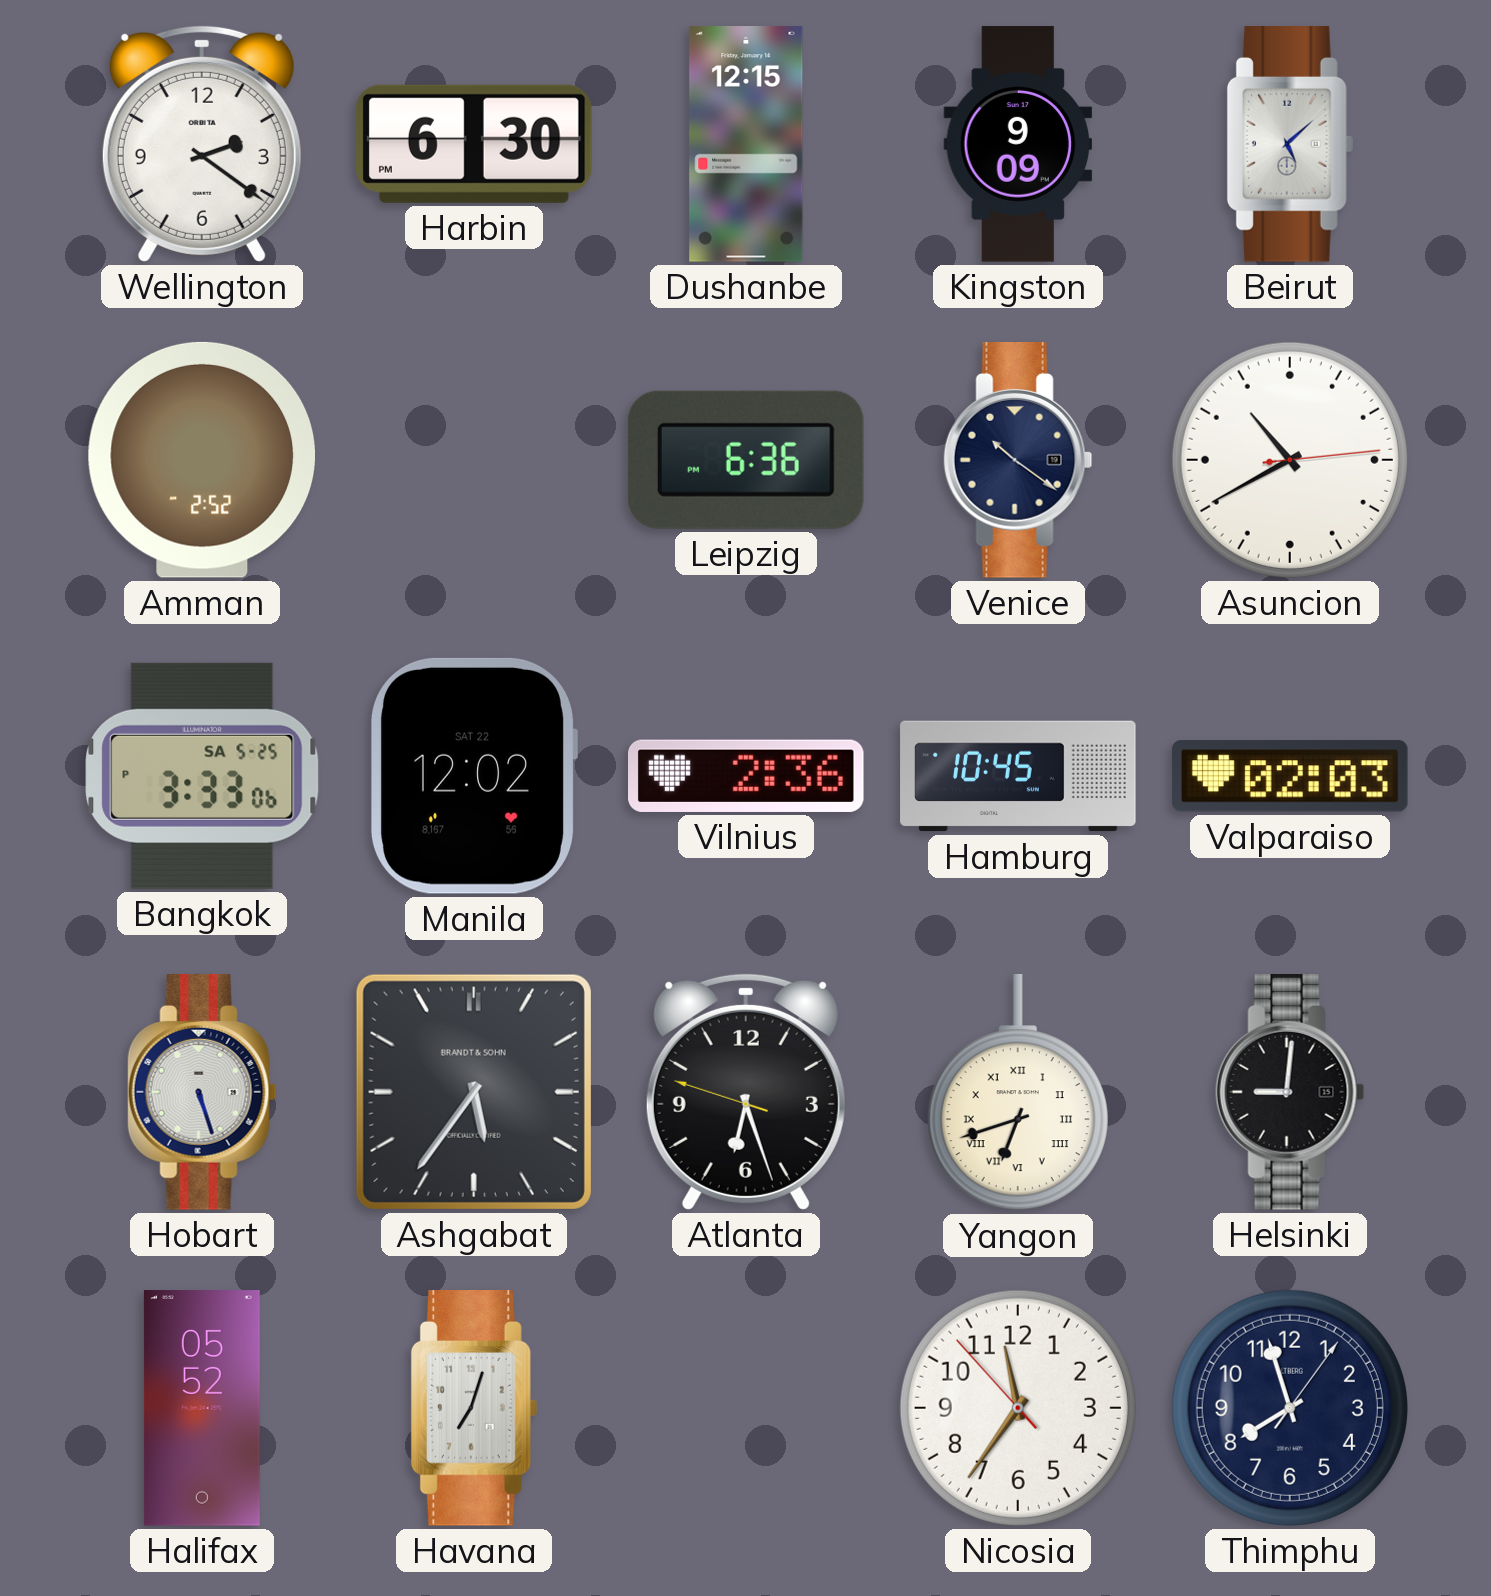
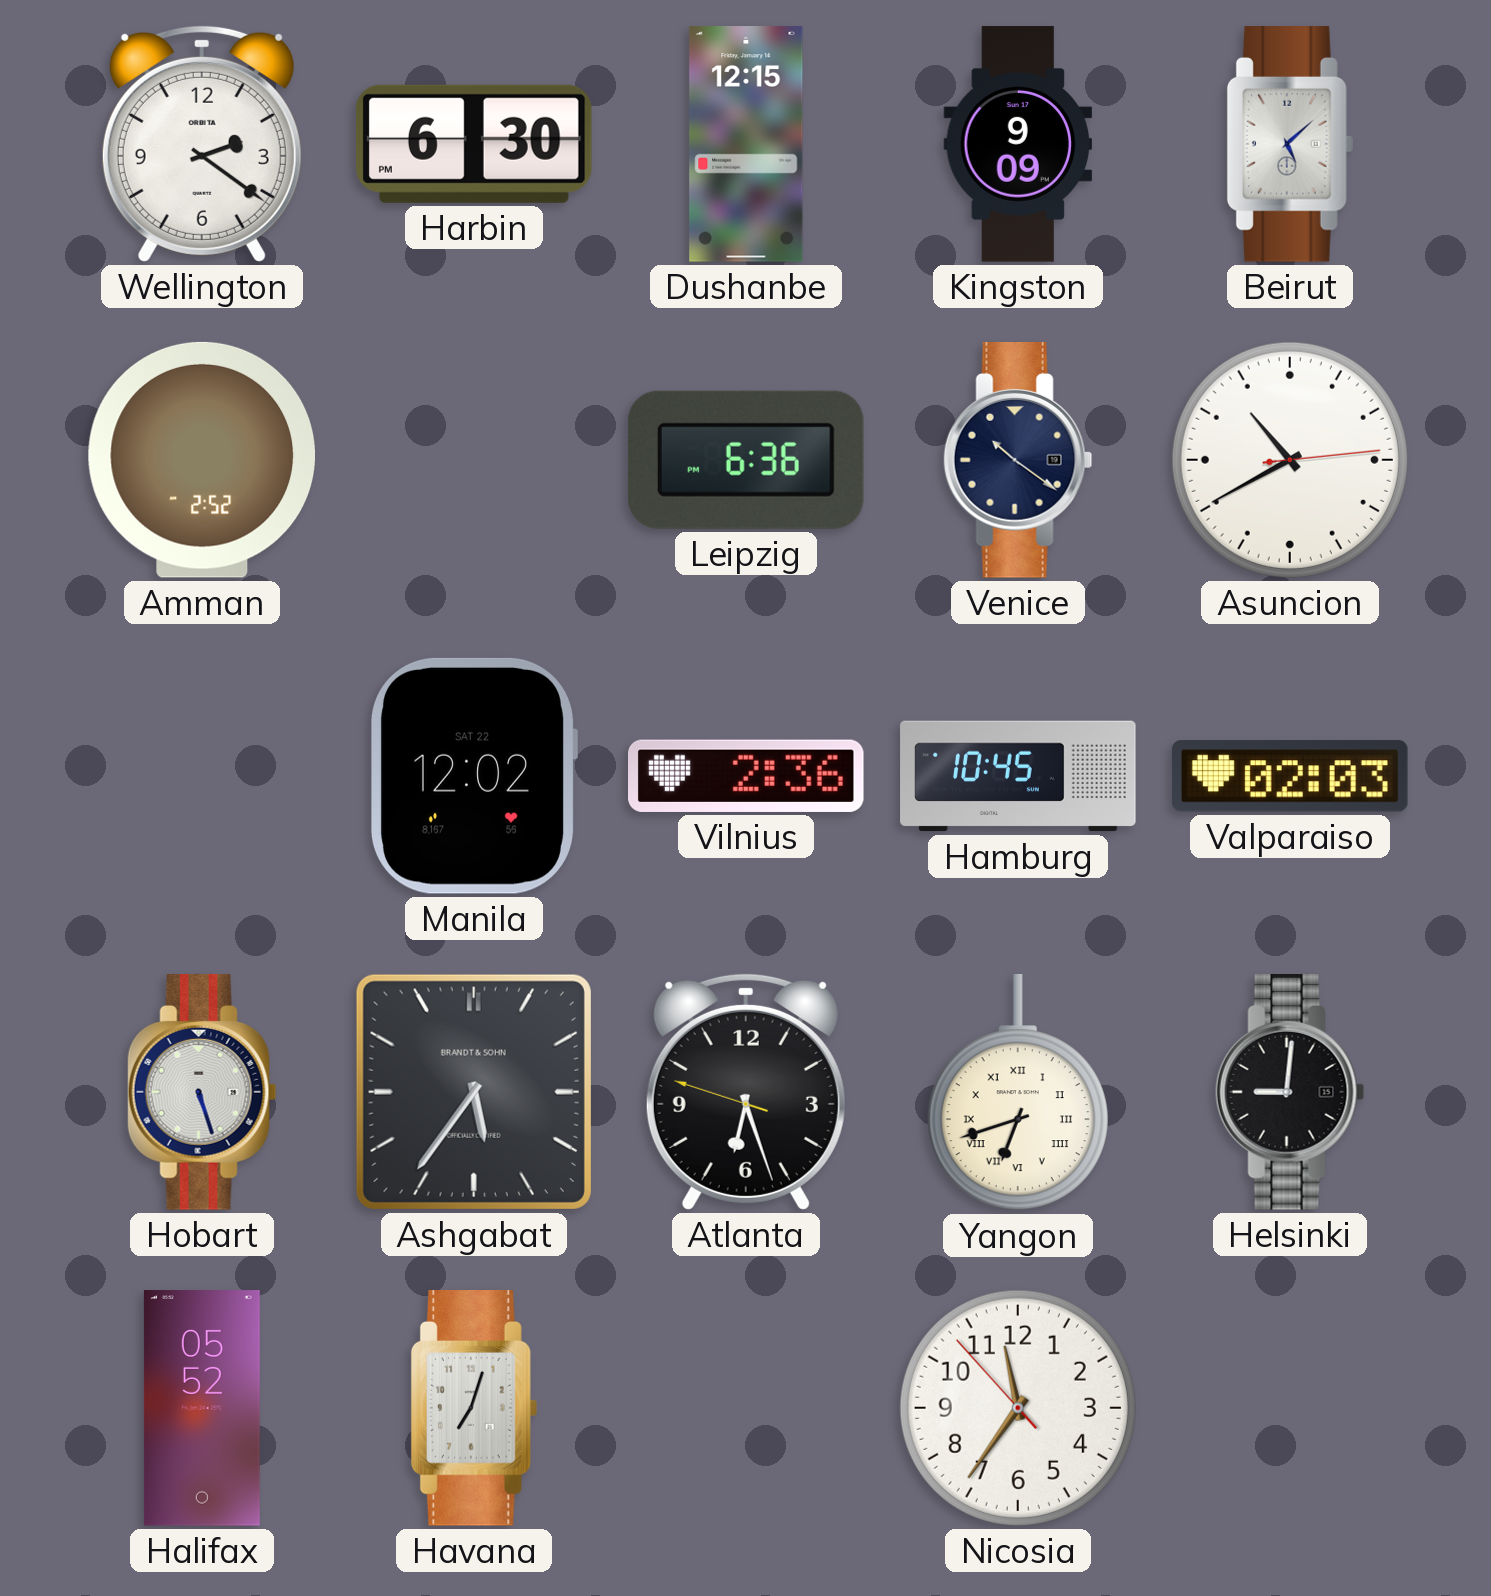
Bangkok: 3:33 -> none
Thimphu: 7:57 -> none
